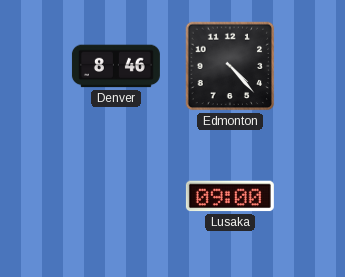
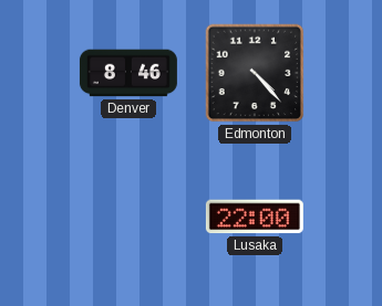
Lusaka: 09:00 -> 22:00
